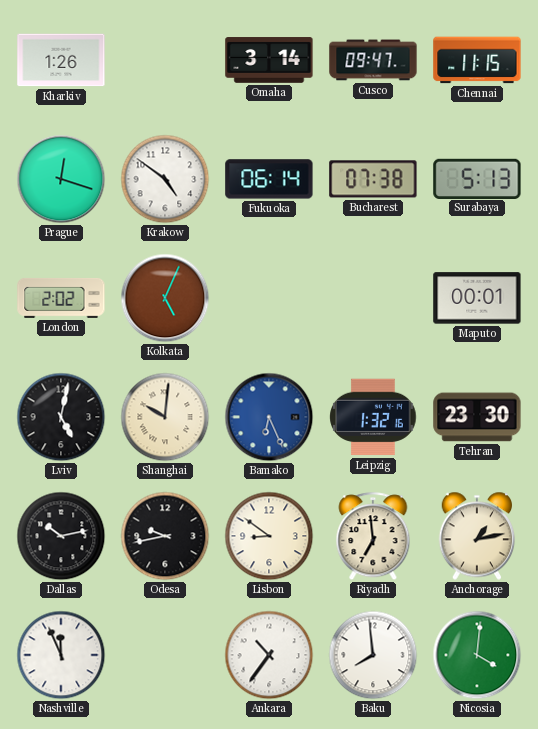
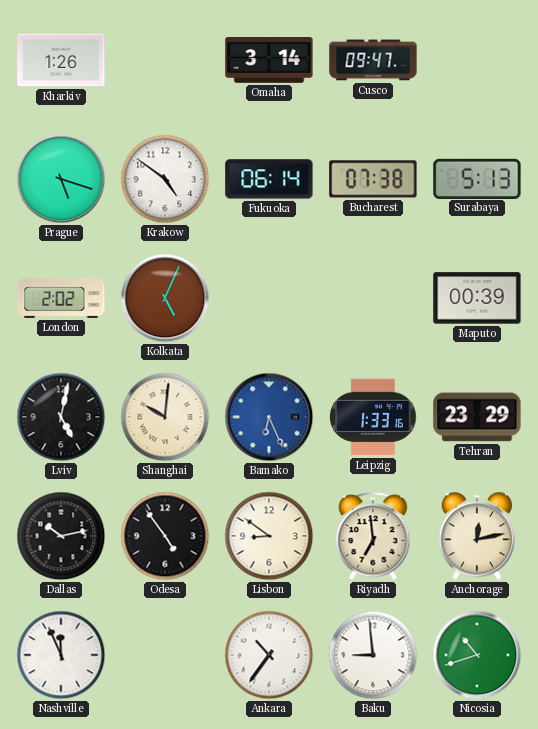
Chennai: 11:15 -> none
Prague: 12:18 -> 5:18
Maputo: 00:01 -> 00:39
Leipzig: 1:32 -> 1:33
Tehran: 23:30 -> 23:29
Odesa: 9:43 -> 4:54
Anchorage: 1:13 -> 12:13
Baku: 7:59 -> 8:59
Nicosia: 4:01 -> 10:42
